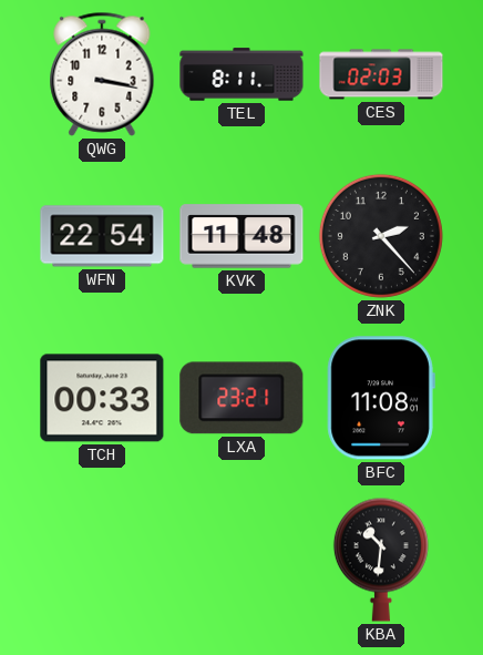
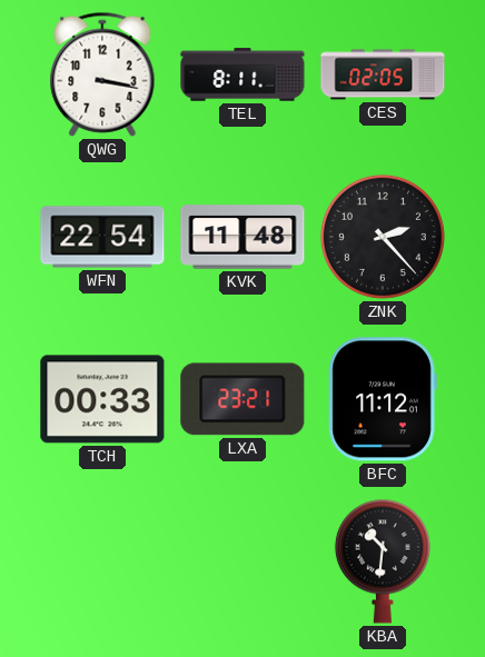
CES: 02:03 -> 02:05
BFC: 11:08 -> 11:12
